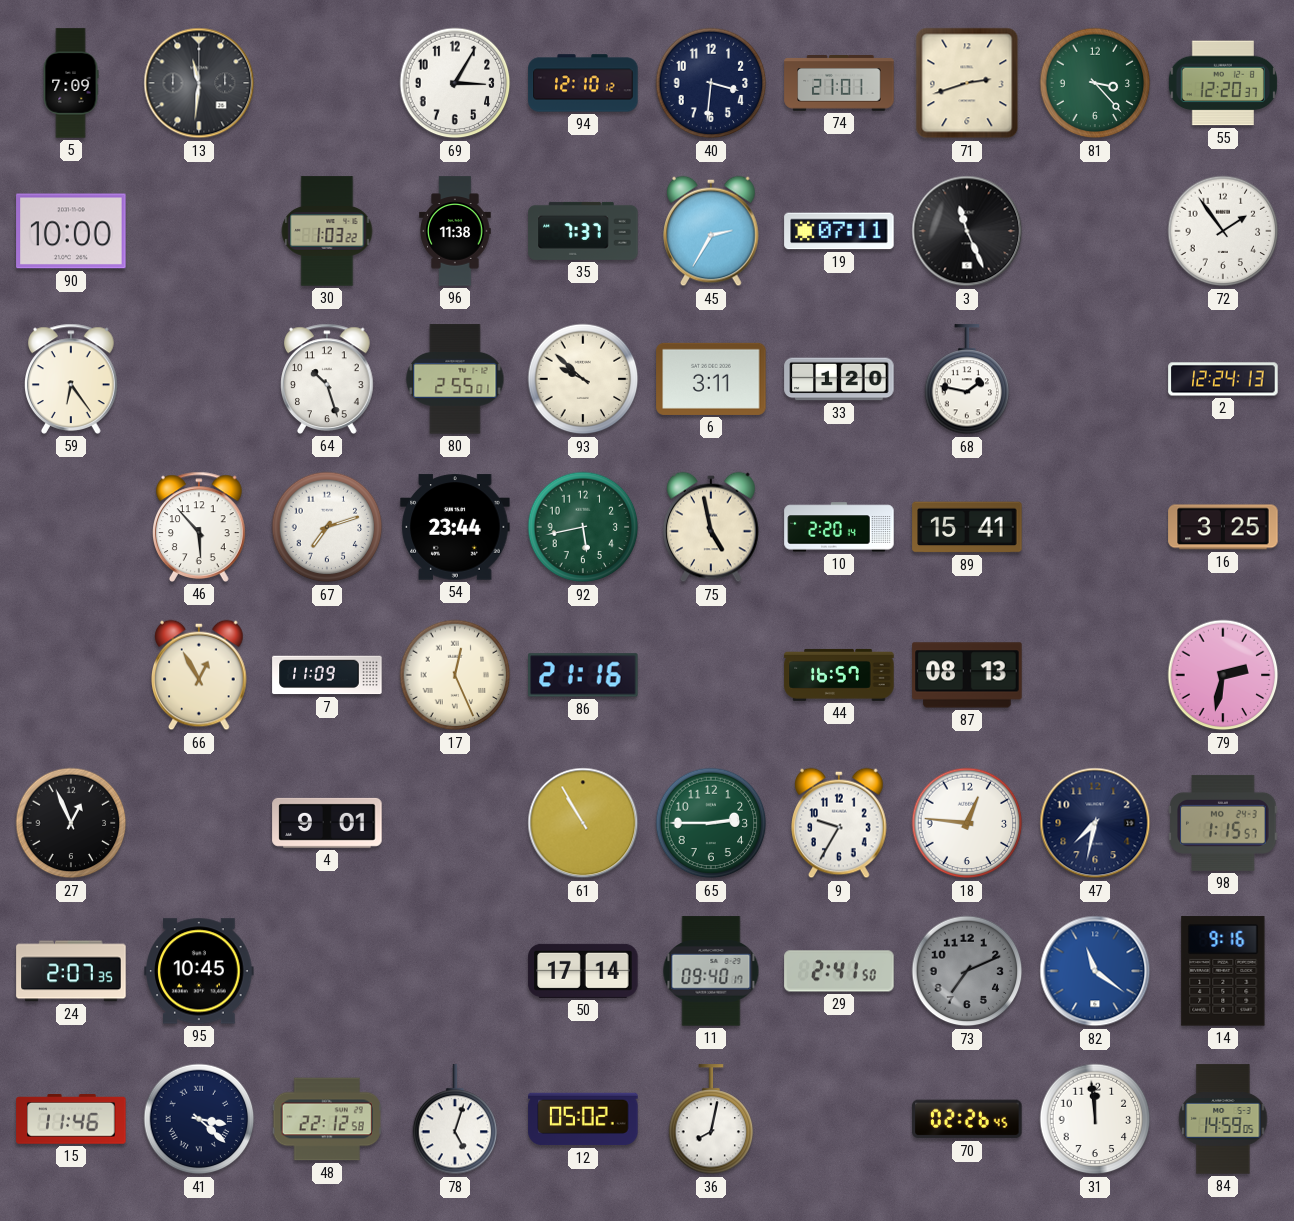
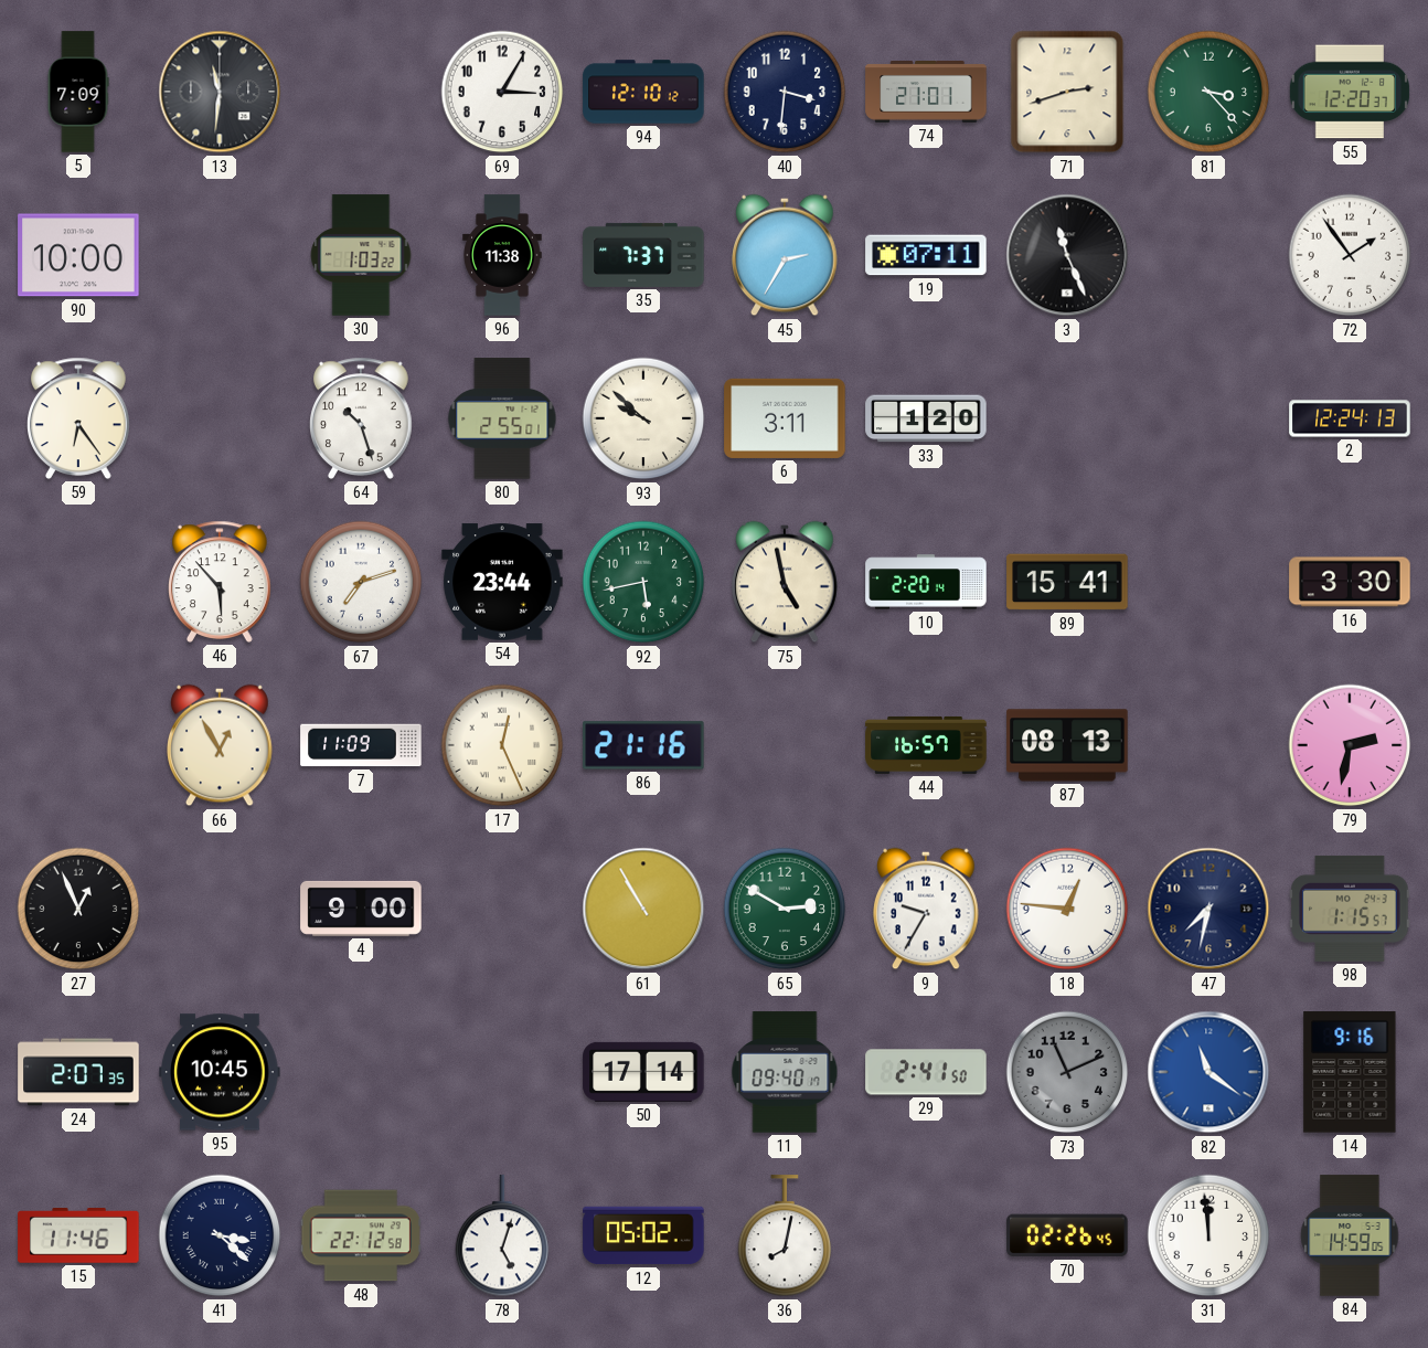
68: 1:47 -> none
16: 3:25 -> 3:30
4: 9:01 -> 9:00
65: 2:45 -> 2:50
73: 7:11 -> 11:11
